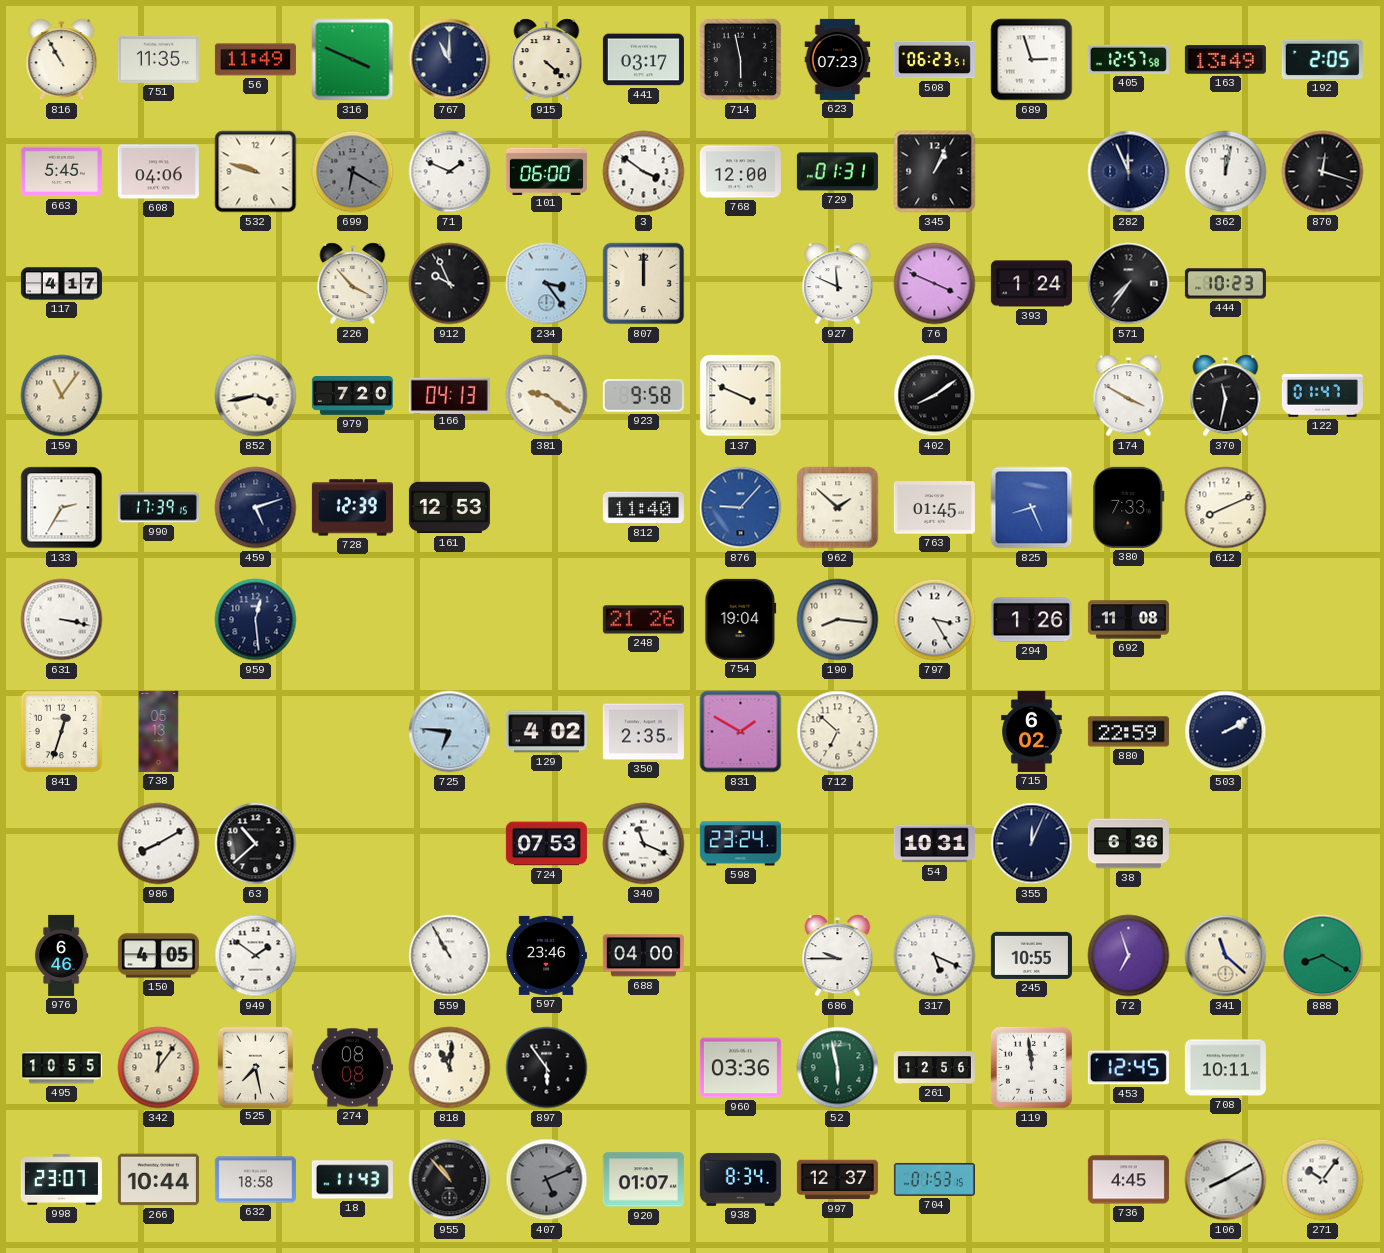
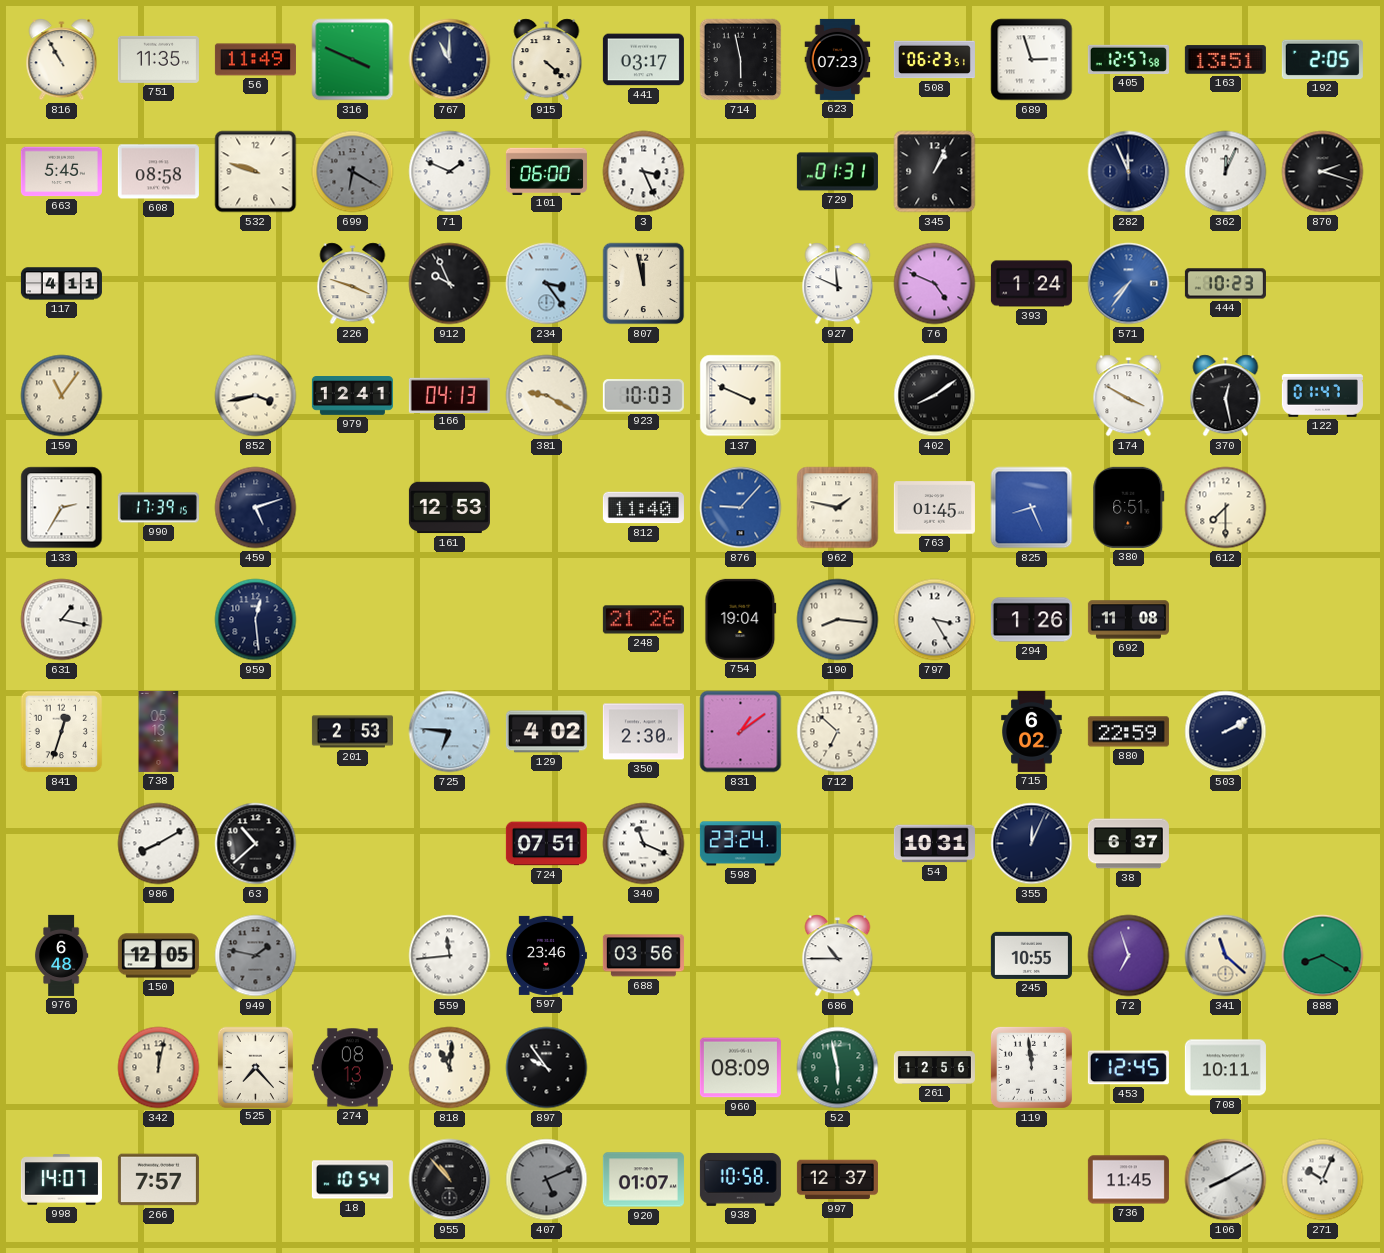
163: 13:49 -> 13:51
608: 04:06 -> 08:58
3: 3:51 -> 3:26
768: 12:00 -> none
362: 12:02 -> 12:04
870: 12:18 -> 2:18
117: 4:17 -> 4:11
226: 3:53 -> 3:48
807: 12:00 -> 11:58
76: 3:49 -> 4:49
571 dial: black -> blue
979: 7:20 -> 12:41
381: 9:21 -> 9:20
923: 9:58 -> 10:03
370: 11:32 -> 12:28
728: 12:39 -> none
962: 1:52 -> 1:47
380: 7:33 -> 6:51
612: 8:11 -> 7:30
631: 3:17 -> 1:17
201: none -> 2:53
350: 2:35 -> 2:30
831: 1:50 -> 1:09
724: 07:53 -> 07:51
38: 6:36 -> 6:37
976: 6:46 -> 6:48
150: 4:05 -> 12:05
949: 1:51 -> 1:47
949 dial: white -> grey
559: 10:55 -> 11:44
688: 04:00 -> 03:56
686: 9:45 -> 10:45
317: 5:19 -> none
495: 10:55 -> none
342: 12:06 -> 12:02
525: 7:28 -> 7:23
274: 08:08 -> 08:13
897: 5:54 -> 9:54
960: 03:36 -> 08:09
998: 23:07 -> 14:07
266: 10:44 -> 7:57
632: 18:58 -> none
18: 11:43 -> 10:54
938: 8:34 -> 10:58
704: 01:53 -> none
736: 4:45 -> 11:45
271: 10:06 -> 10:04
